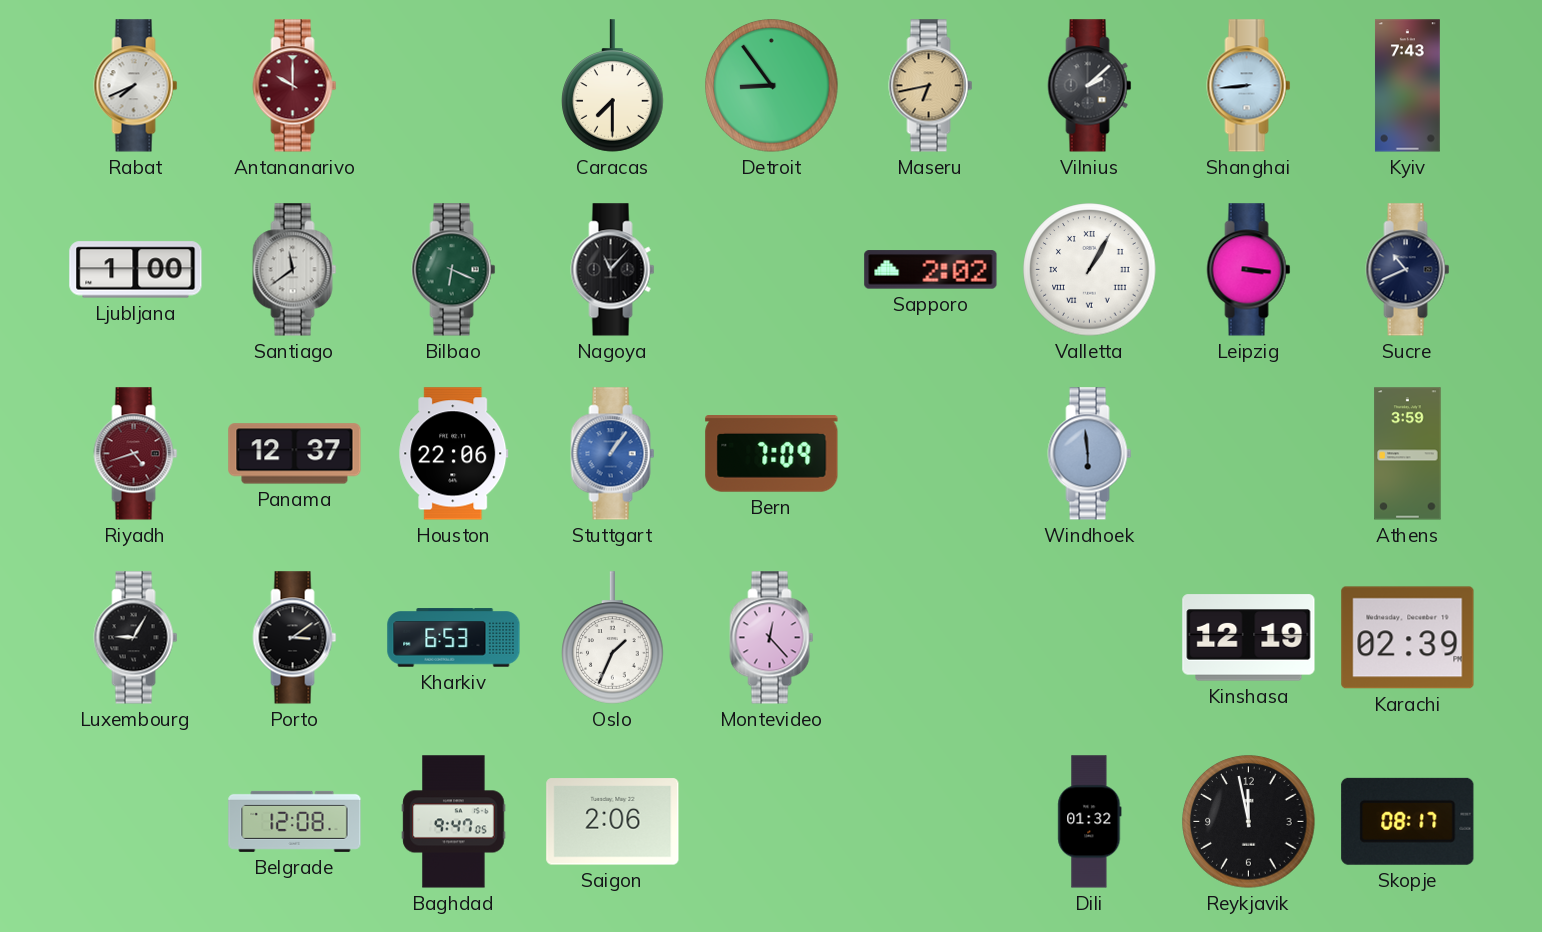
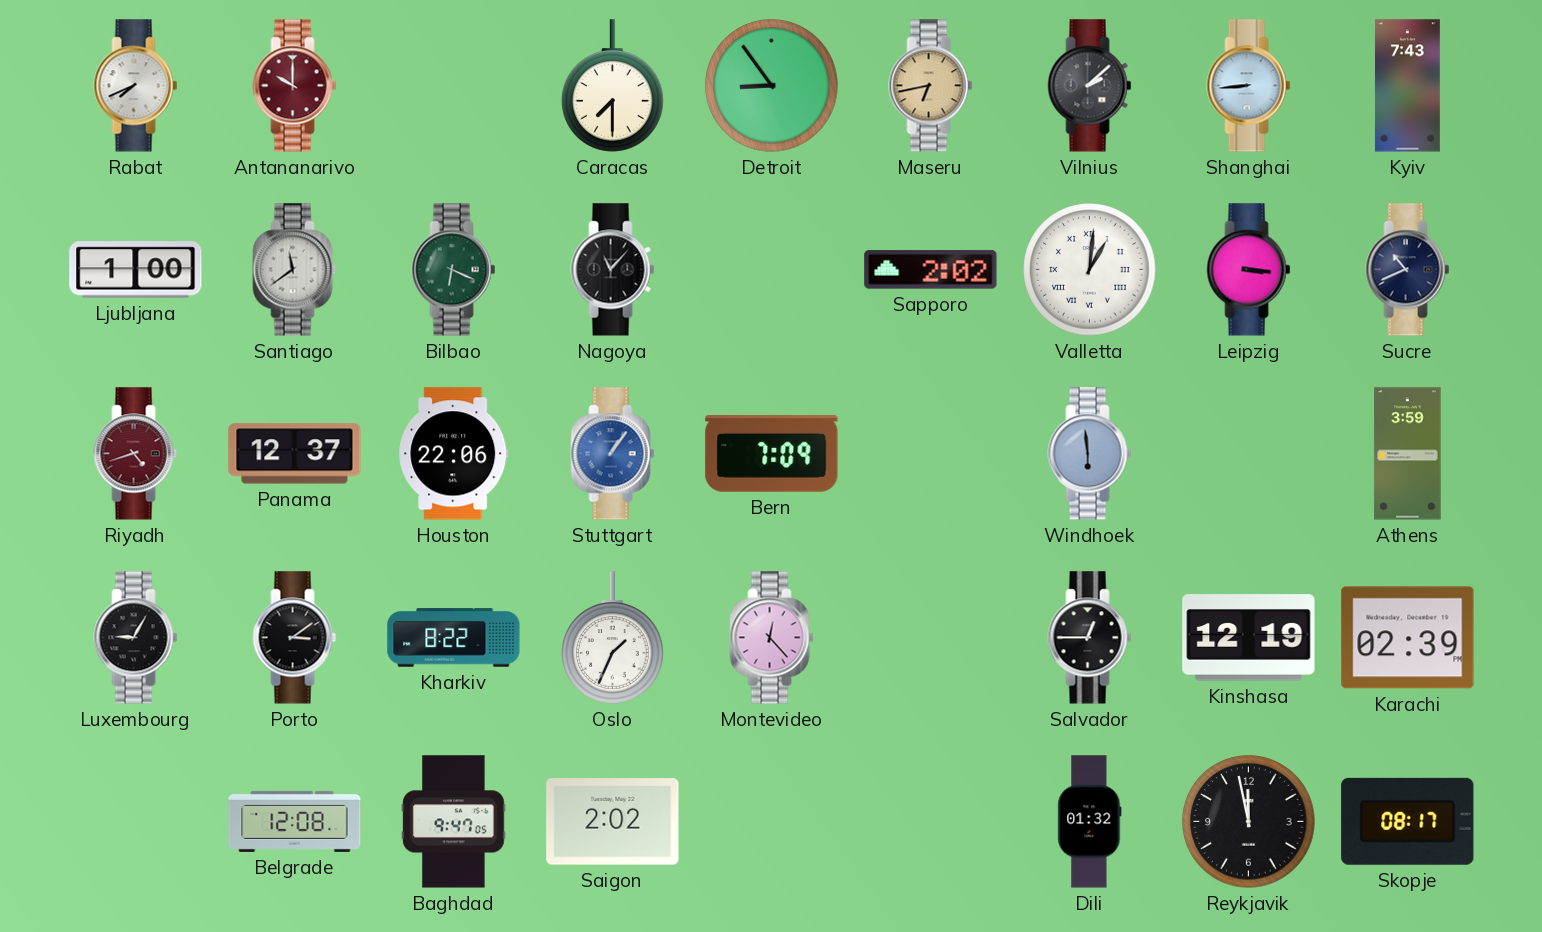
Valletta: 1:05 -> 1:01
Kharkiv: 6:53 -> 8:22
Salvador: none -> 12:45
Saigon: 2:06 -> 2:02
